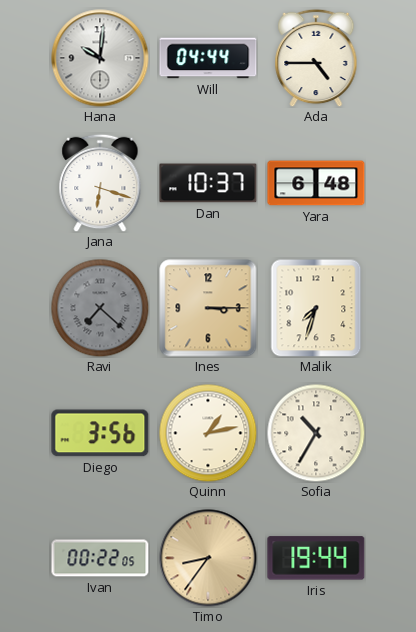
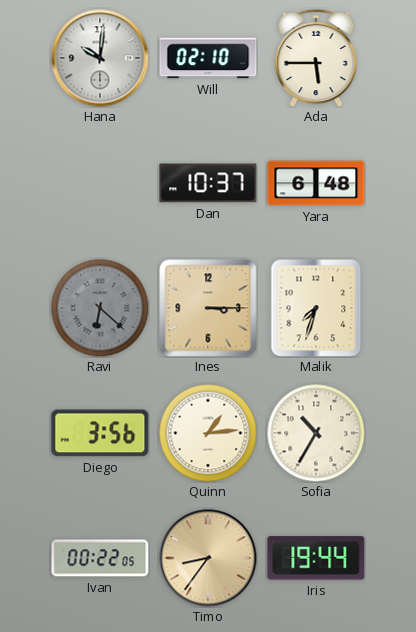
Will: 04:44 -> 02:10
Ada: 4:45 -> 5:45
Jana: 6:18 -> none
Ravi: 7:22 -> 6:22
Quinn: 1:13 -> 1:14
